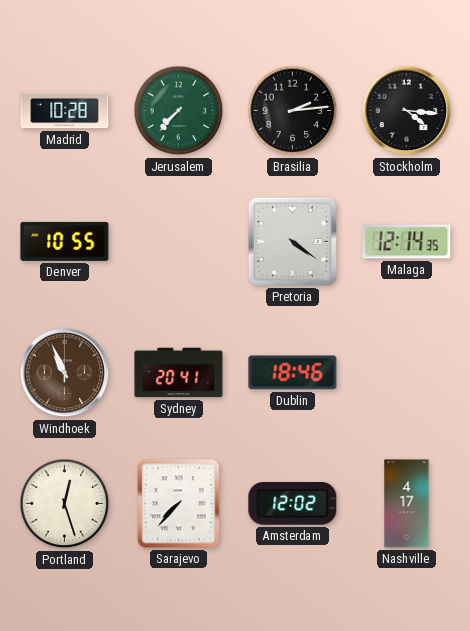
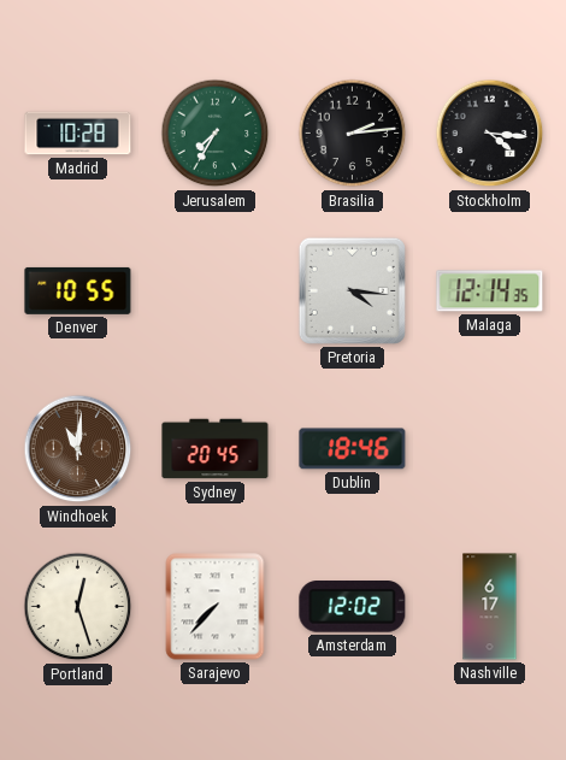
Jerusalem: 7:37 -> 7:35
Pretoria: 4:21 -> 4:16
Windhoek: 10:56 -> 11:01
Sydney: 20:41 -> 20:45
Nashville: 4:17 -> 6:17
